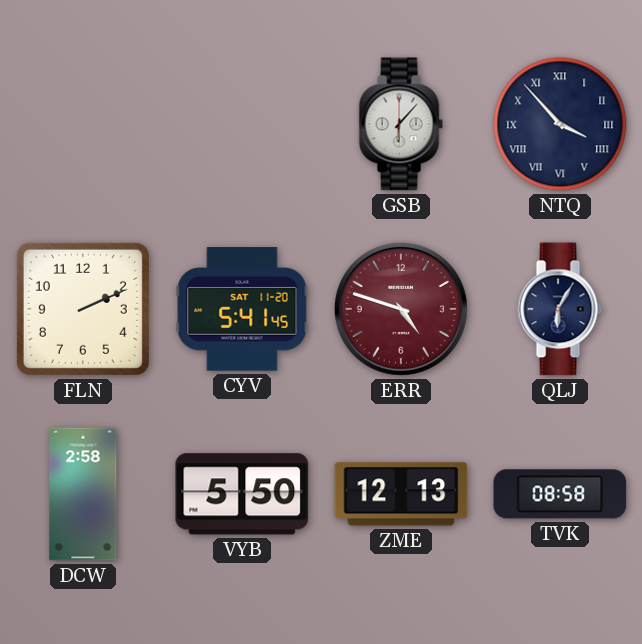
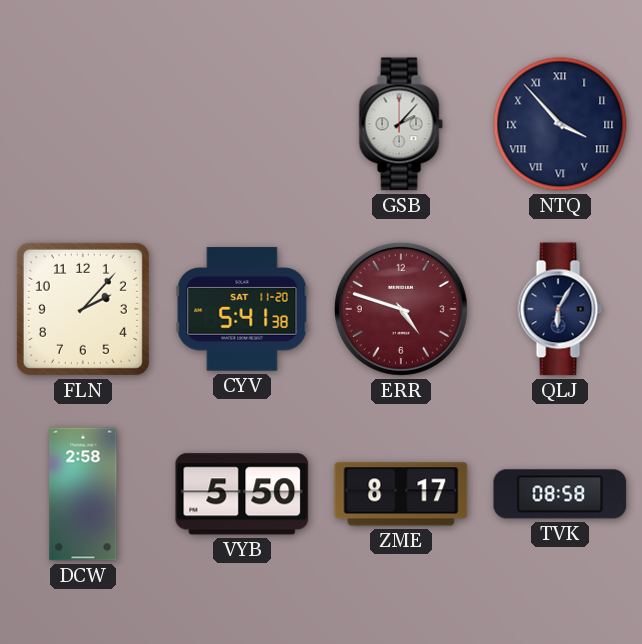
GSB: 6:07 -> 2:07
FLN: 2:11 -> 2:07
CYV: 5:41:45 -> 5:41:38
ZME: 12:13 -> 8:17
